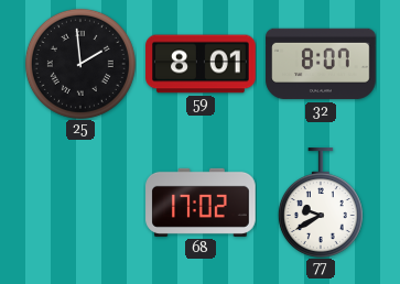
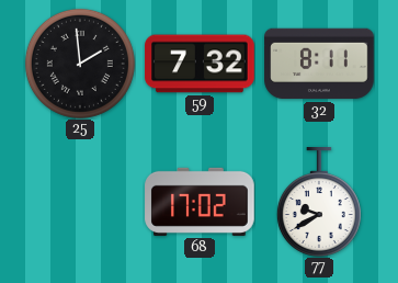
59: 8:01 -> 7:32
32: 8:07 -> 8:11
